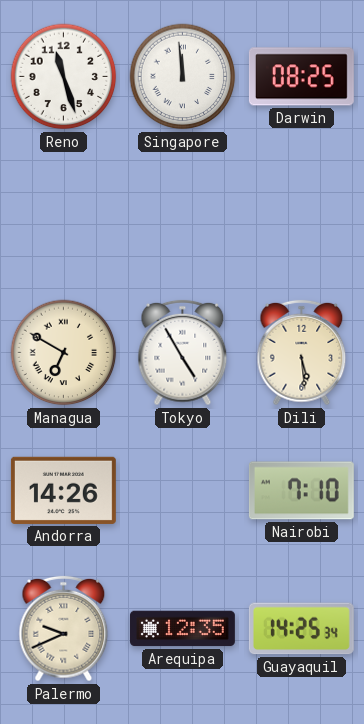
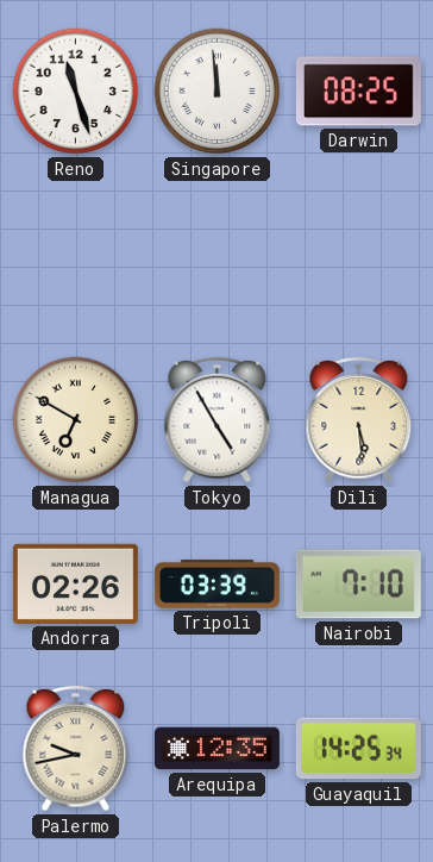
Andorra: 14:26 -> 02:26
Tripoli: none -> 03:39
Palermo: 9:41 -> 9:43
